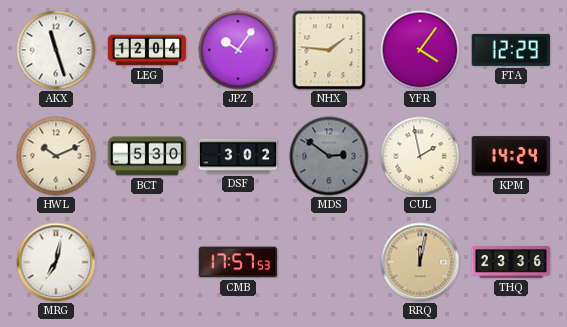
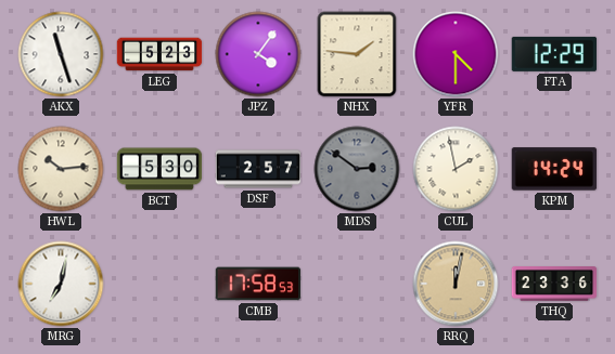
LEG: 12:04 -> 5:23
JPZ: 10:06 -> 4:06
YFR: 4:06 -> 4:30
HWL: 10:11 -> 10:14
DSF: 3:02 -> 2:57
CMB: 17:57 -> 17:58
